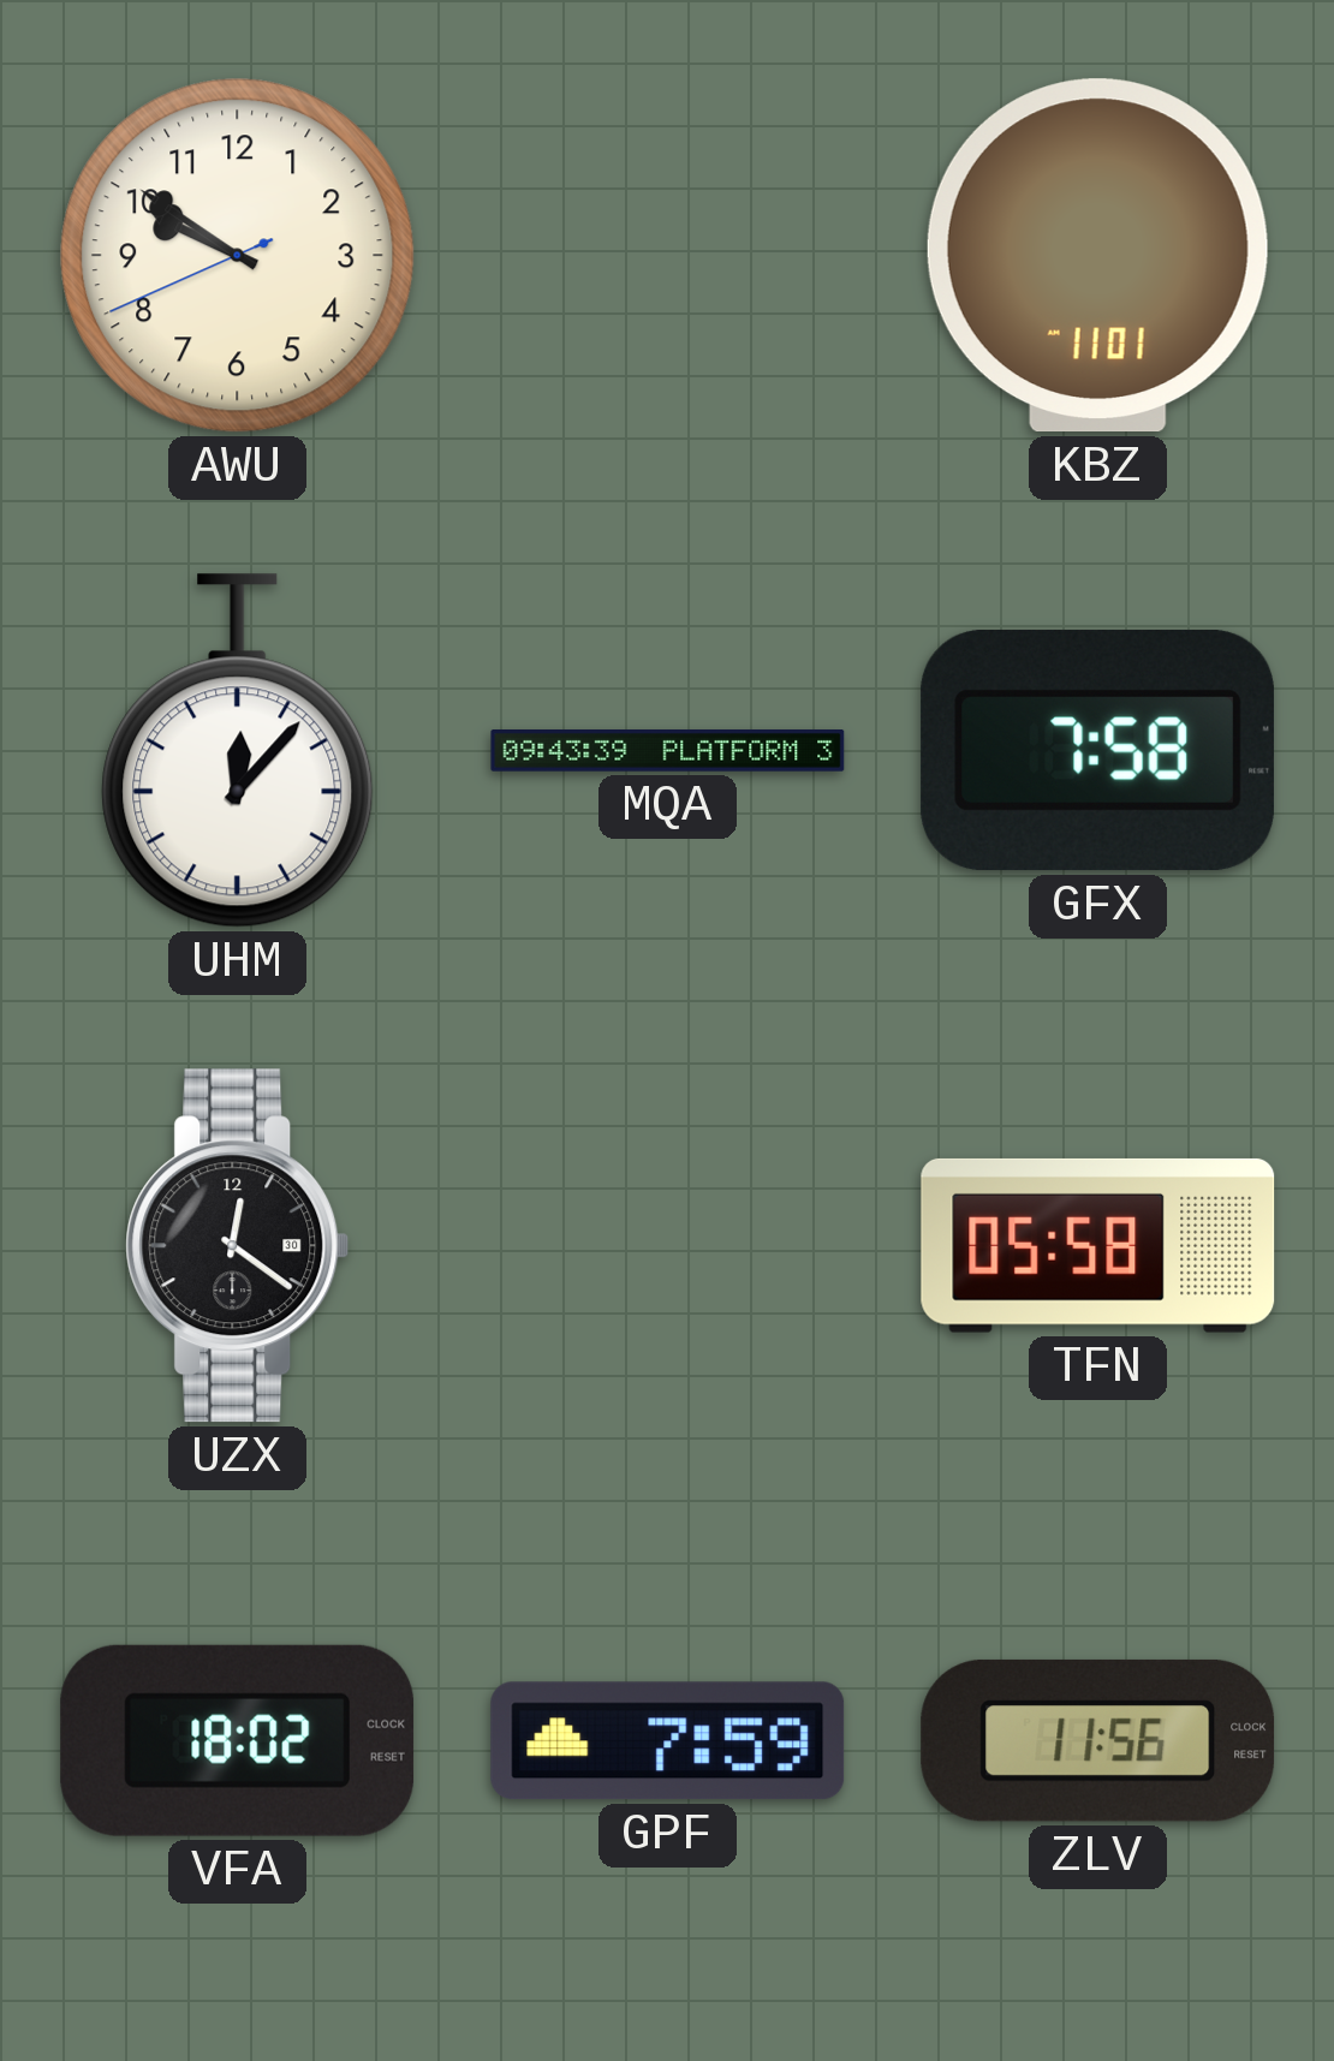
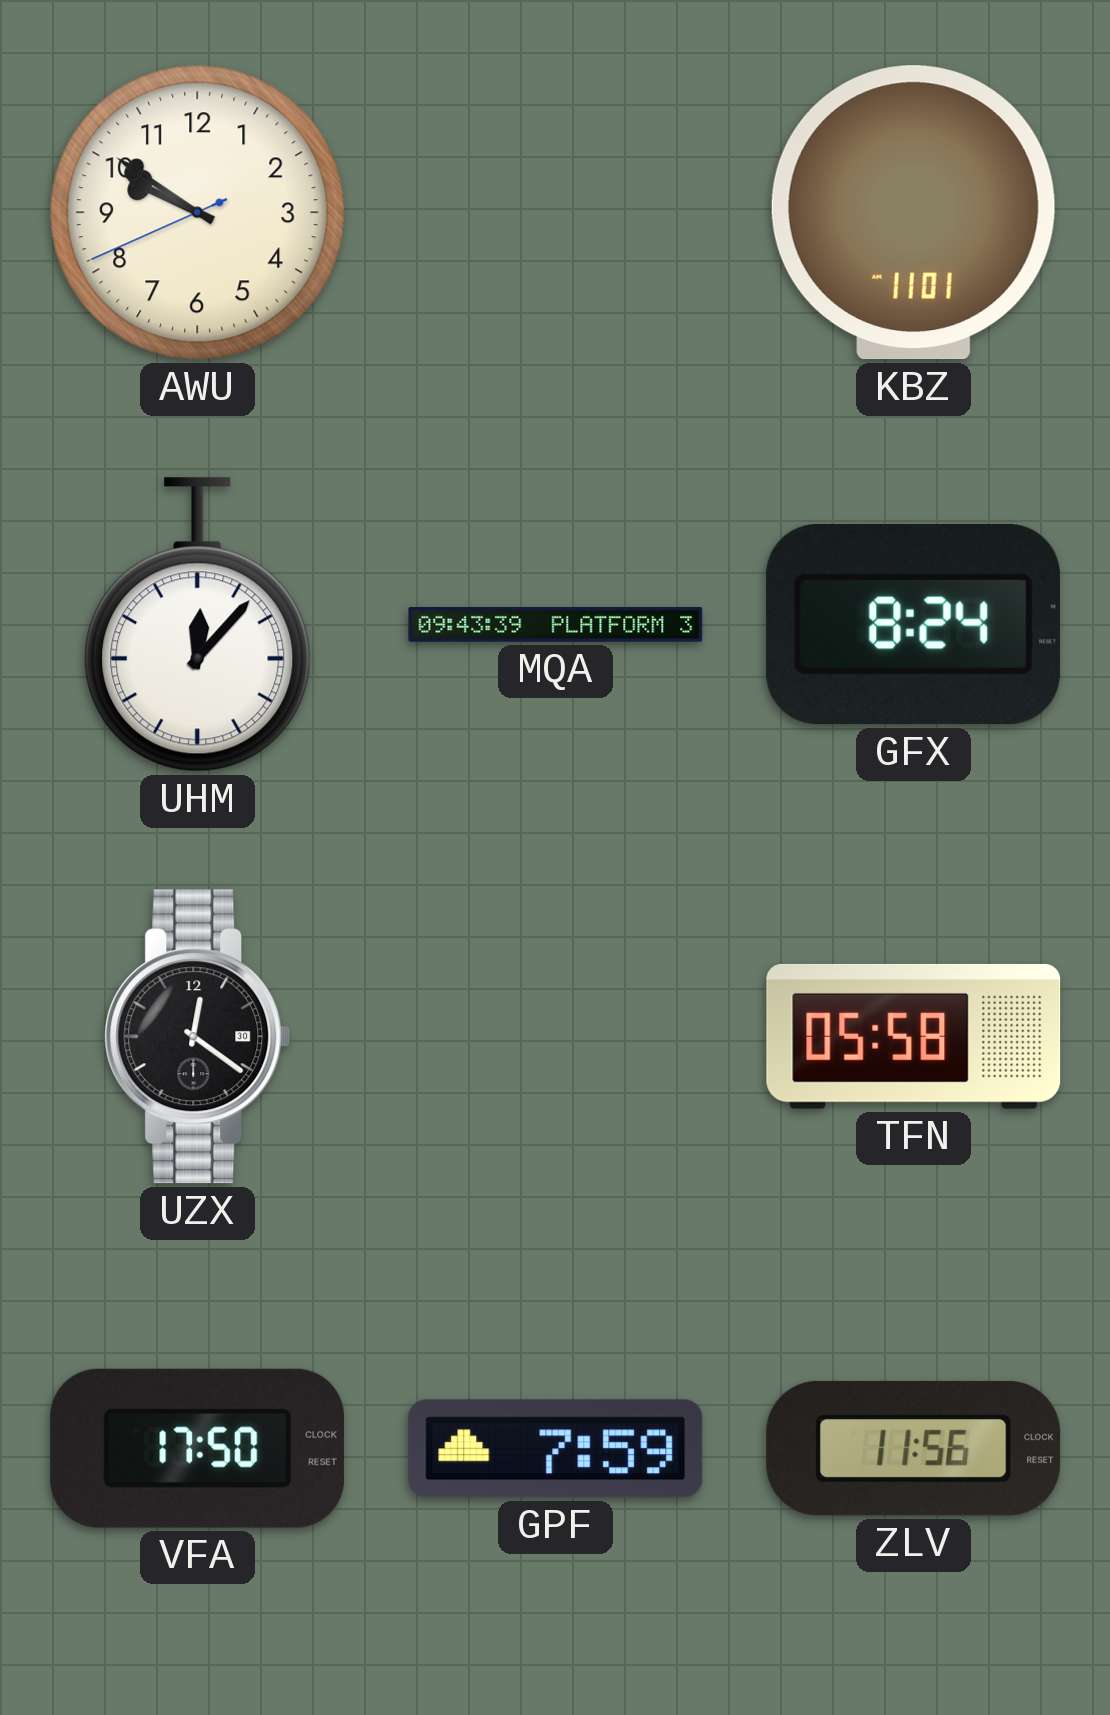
GFX: 7:58 -> 8:24
VFA: 18:02 -> 17:50
